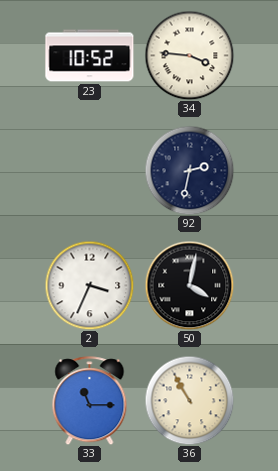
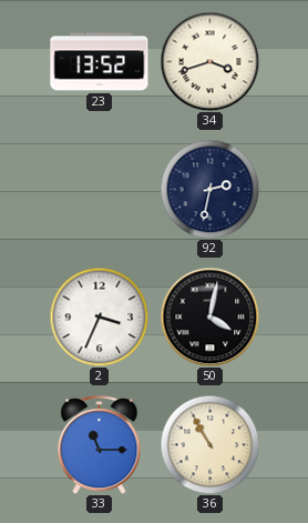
23: 10:52 -> 13:52
34: 3:46 -> 3:42
